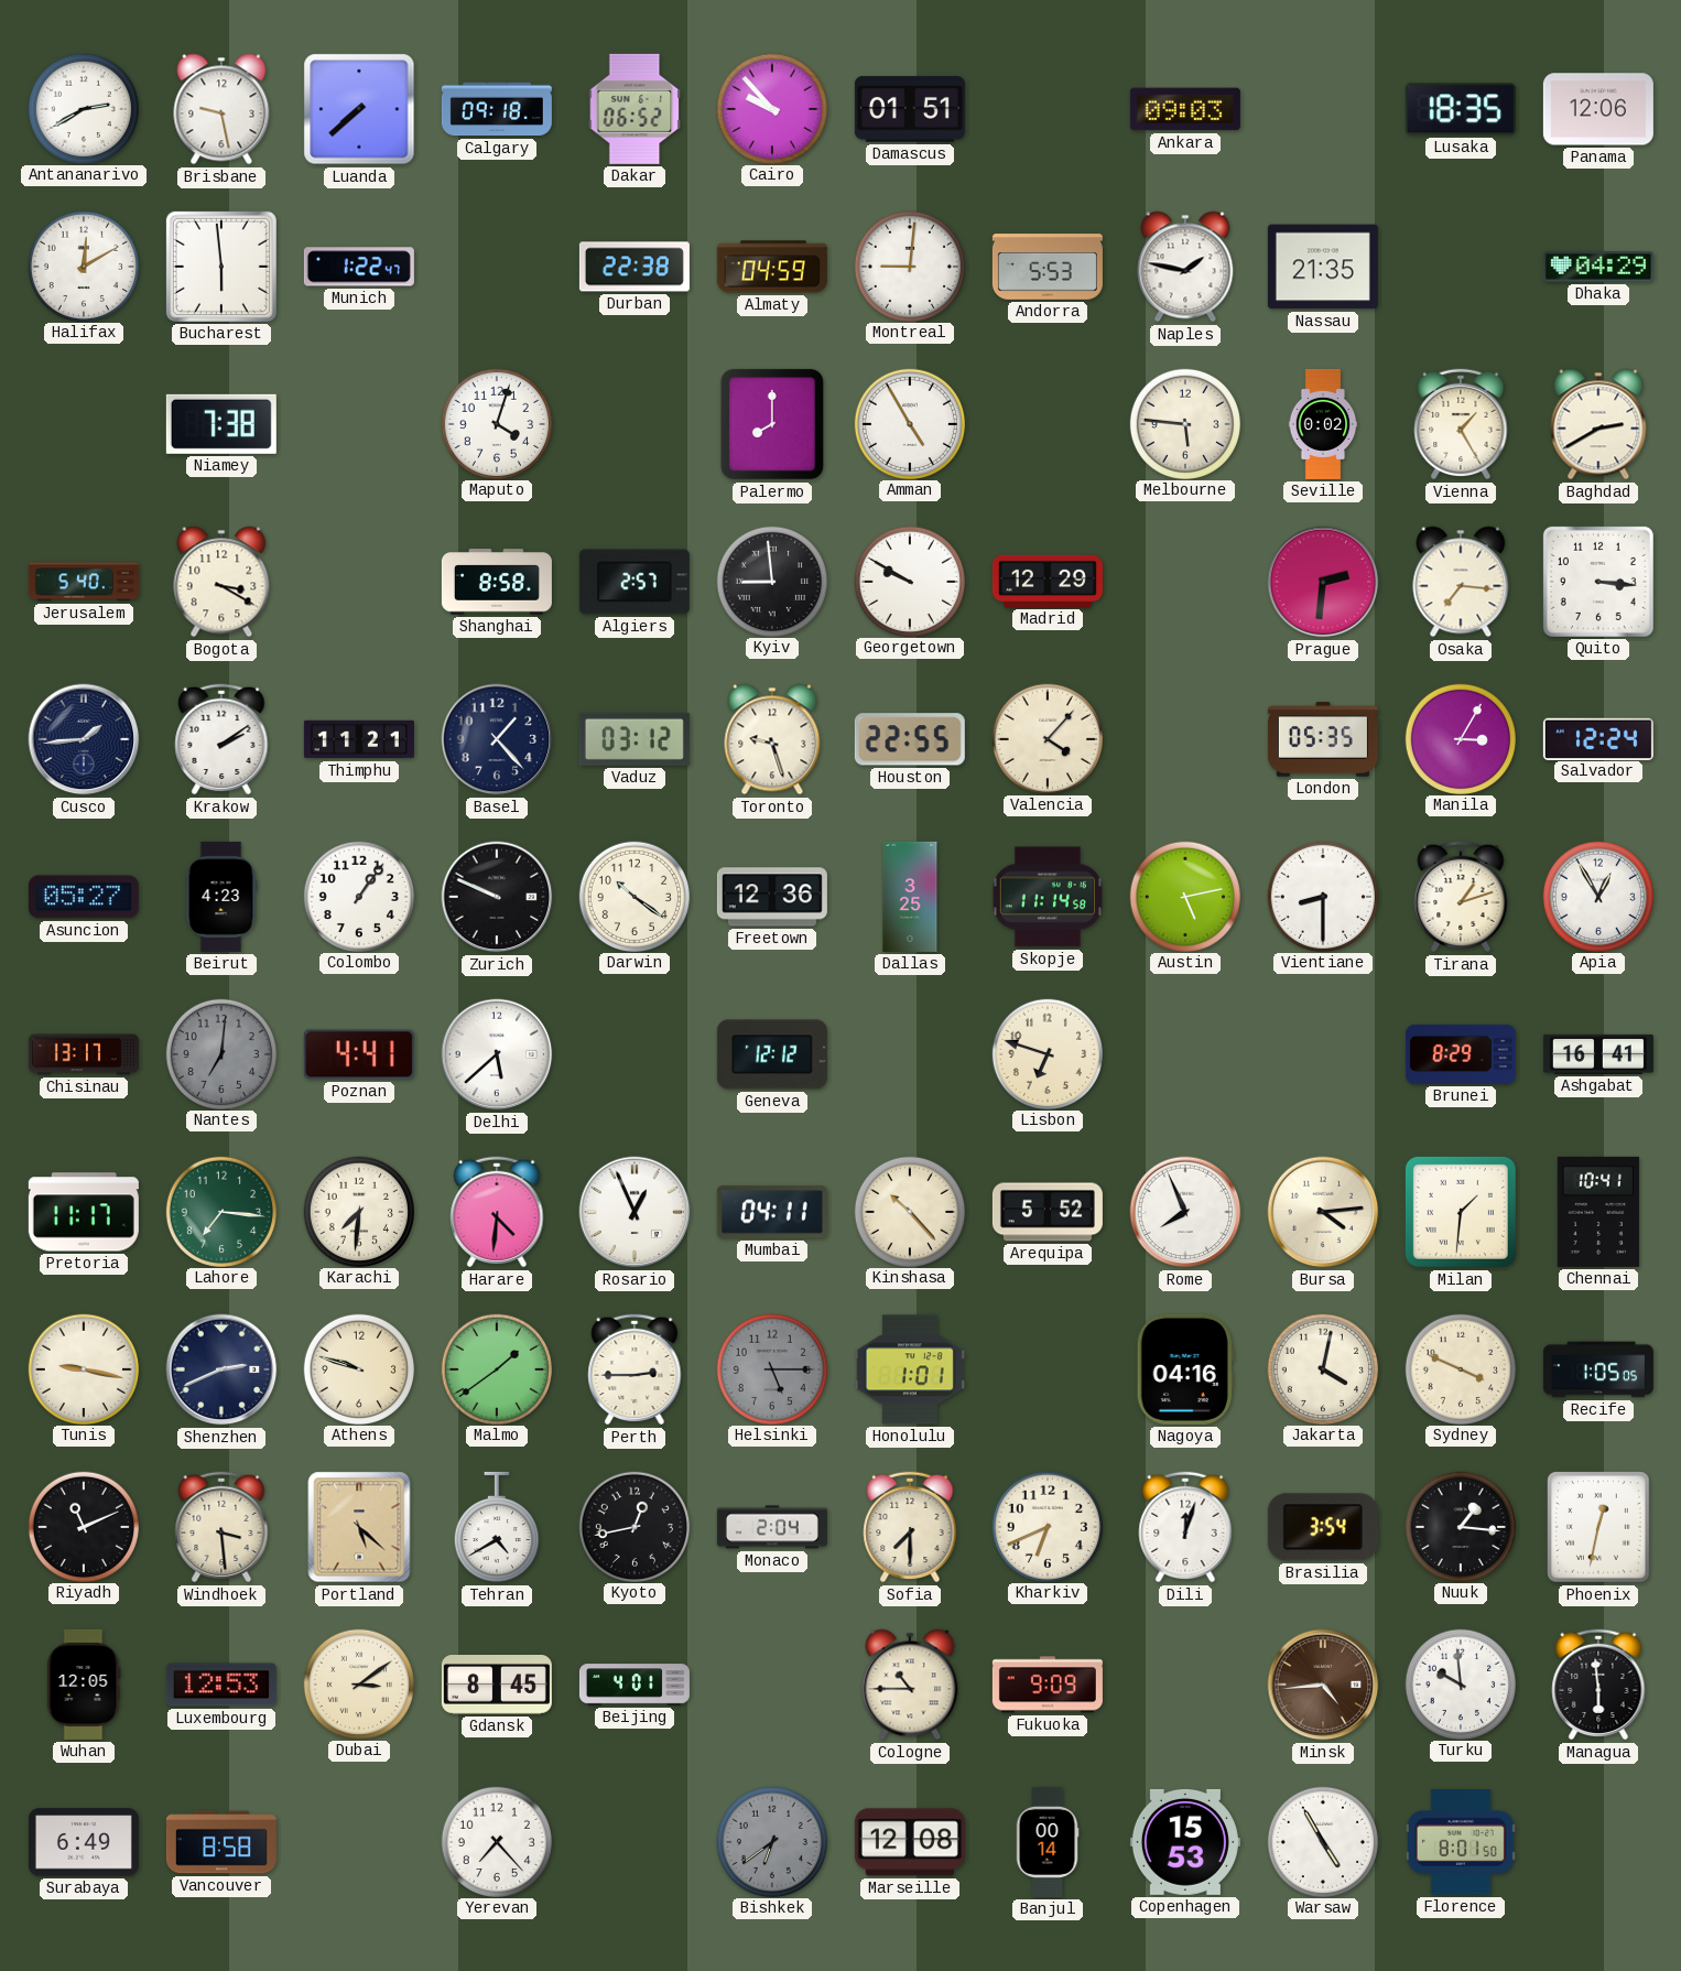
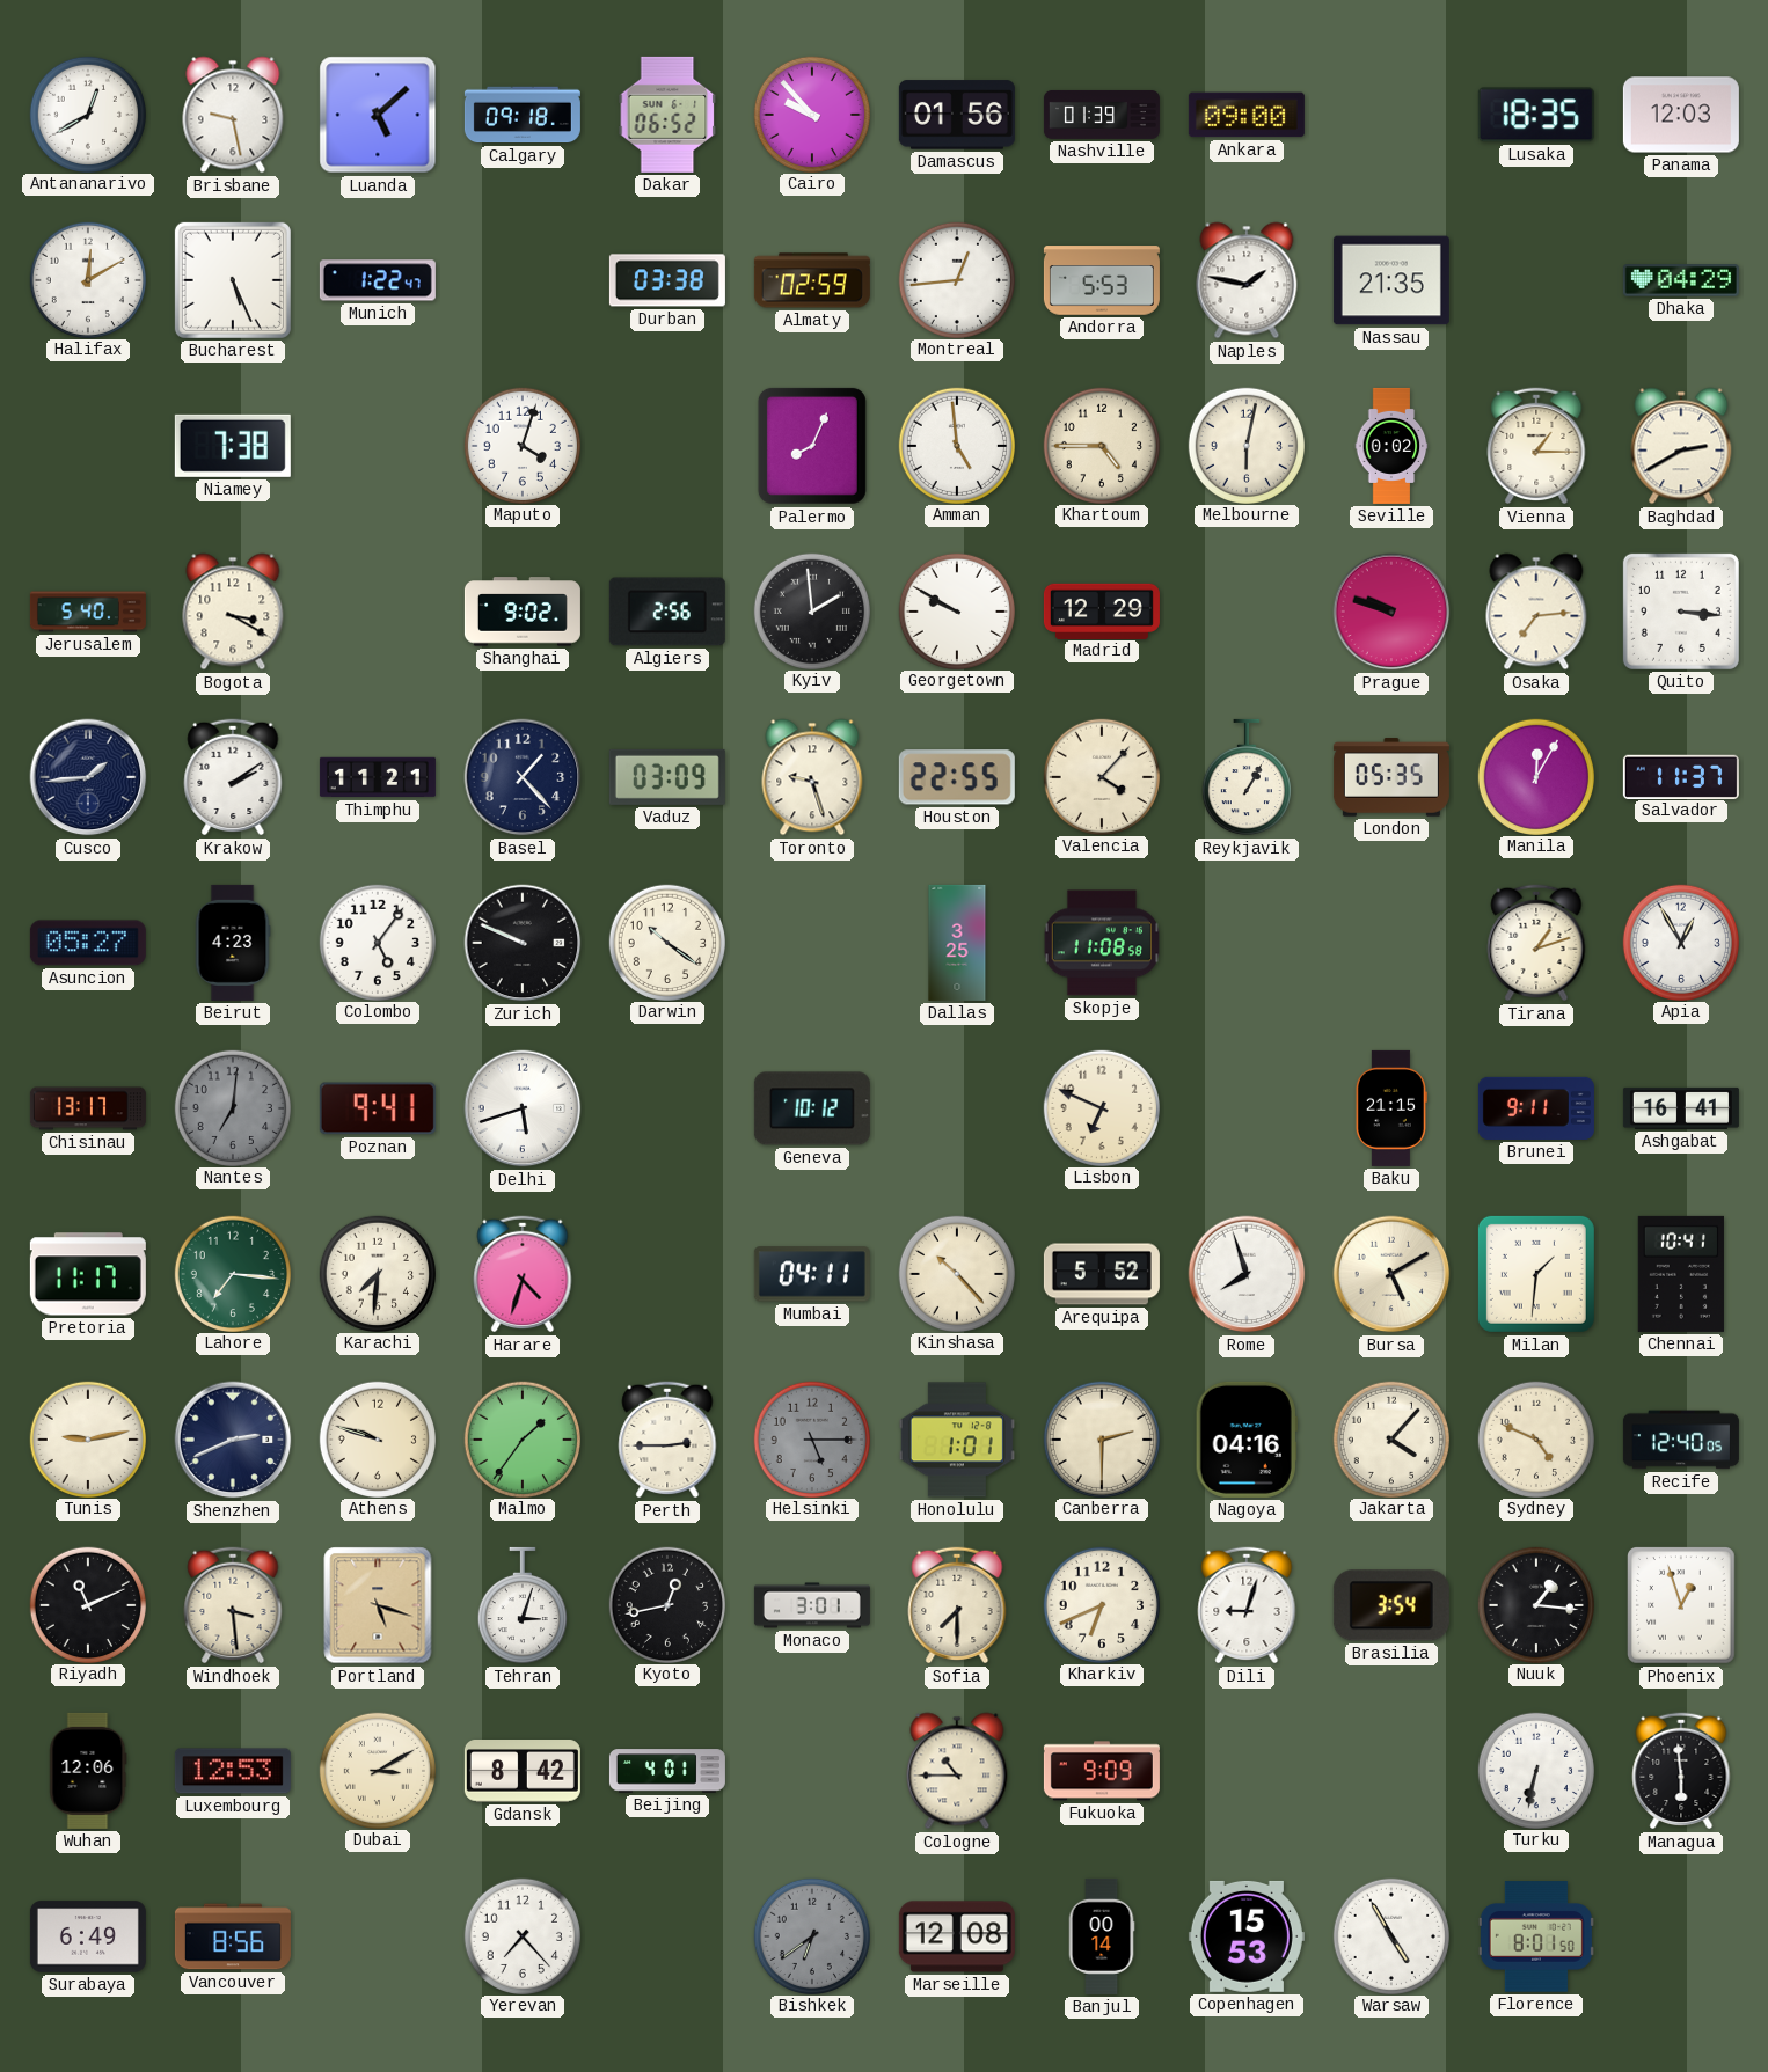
Antananarivo: 2:40 -> 12:40
Luanda: 7:38 -> 5:08
Damascus: 01:51 -> 01:56
Nashville: none -> 01:39
Ankara: 09:03 -> 09:00
Panama: 12:06 -> 12:03
Bucharest: 5:59 -> 5:26
Durban: 22:38 -> 03:38
Almaty: 04:59 -> 02:59
Montreal: 9:01 -> 12:44
Palermo: 8:00 -> 8:04
Amman: 4:55 -> 4:59
Khartoum: none -> 4:45
Melbourne: 5:46 -> 6:02
Vienna: 1:25 -> 1:15
Shanghai: 8:58 -> 9:02
Algiers: 2:57 -> 2:56
Kyiv: 8:59 -> 1:59
Prague: 2:31 -> 9:48
Osaka: 7:16 -> 7:14
Vaduz: 03:12 -> 03:09
Reykjavik: none -> 1:05
Manila: 3:05 -> 12:05
Salvador: 12:24 -> 11:37
Colombo: 1:06 -> 5:06
Freetown: 12:36 -> none
Skopje: 11:14 -> 11:08
Austin: 5:13 -> none
Vientiane: 8:30 -> none
Poznan: 4:41 -> 9:41
Delhi: 5:38 -> 5:42
Geneva: 12:12 -> 10:12
Lisbon: 6:48 -> 6:49
Baku: none -> 21:15
Brunei: 8:29 -> 9:11
Harare: 4:31 -> 4:33
Rosario: 12:56 -> none
Rome: 7:56 -> 7:57
Bursa: 4:14 -> 5:10
Tunis: 9:17 -> 9:13
Malmo: 1:39 -> 1:36
Canberra: none -> 2:30
Jakarta: 4:02 -> 4:07
Sydney: 3:49 -> 4:49
Recife: 1:05 -> 12:40
Portland: 5:22 -> 5:18
Tehran: 4:40 -> 3:03
Monaco: 2:04 -> 3:01
Dili: 12:03 -> 9:03
Phoenix: 12:32 -> 12:57
Wuhan: 12:05 -> 12:06
Dubai: 3:09 -> 3:10
Gdansk: 8:45 -> 8:42
Minsk: 4:44 -> none
Turku: 9:59 -> 6:32
Vancouver: 8:58 -> 8:56
